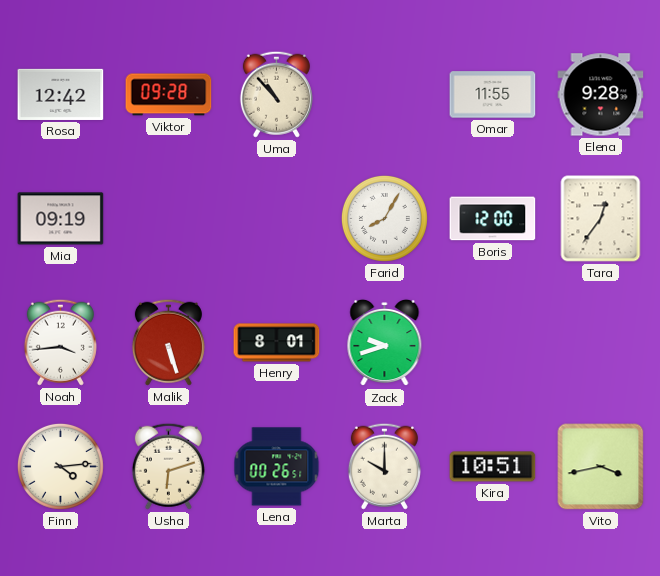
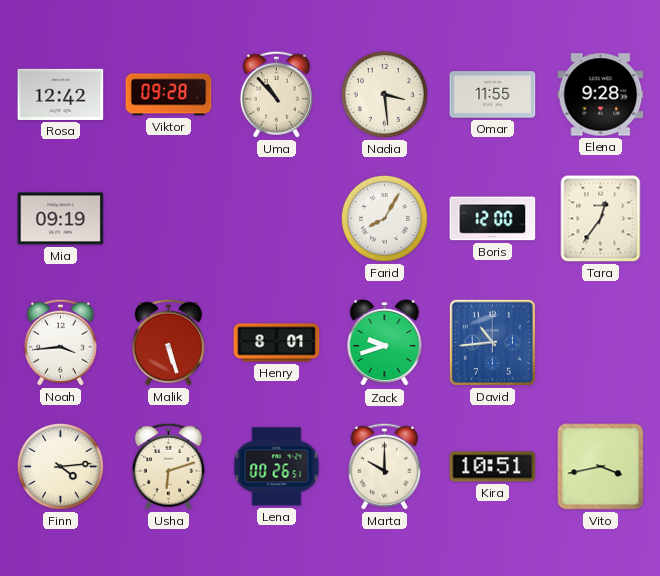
Nadia: none -> 3:29
David: none -> 10:44
